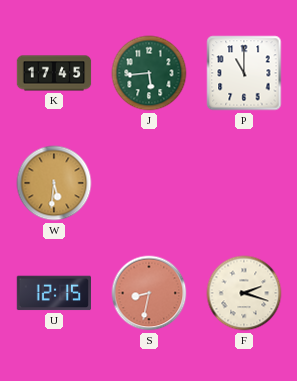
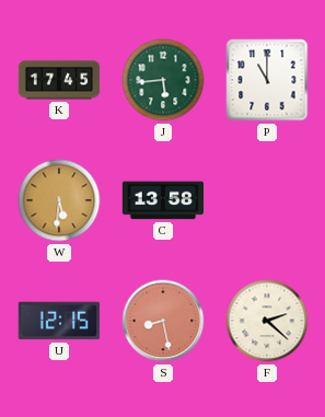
C: none -> 13:58
S: 8:32 -> 8:28
F: 2:18 -> 2:22
